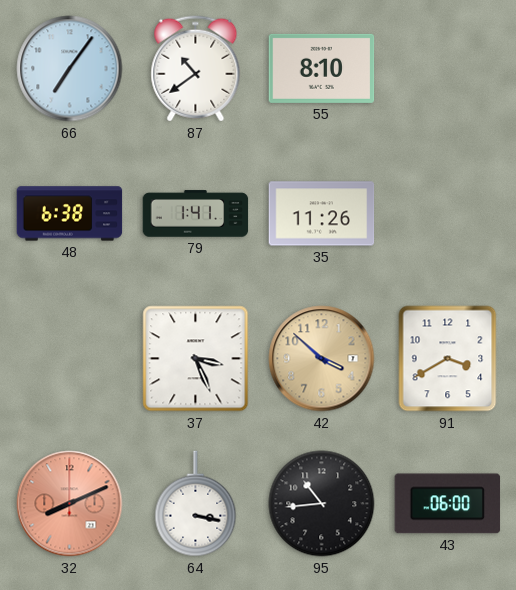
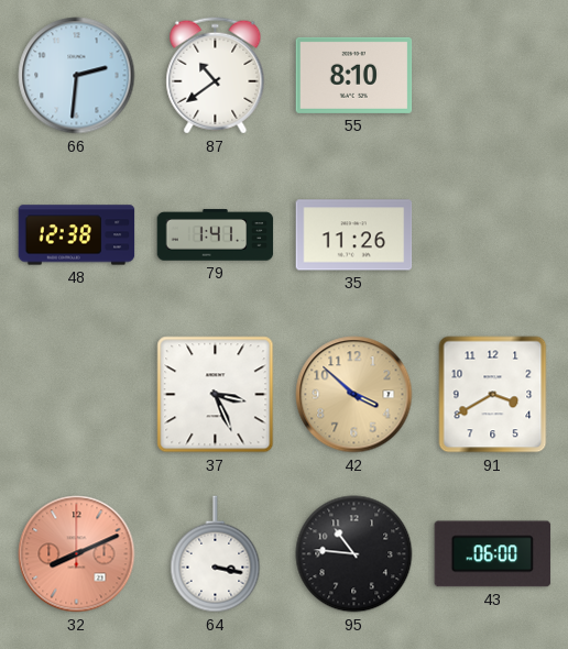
66: 7:06 -> 2:31
48: 6:38 -> 12:38
95: 10:44 -> 10:46
